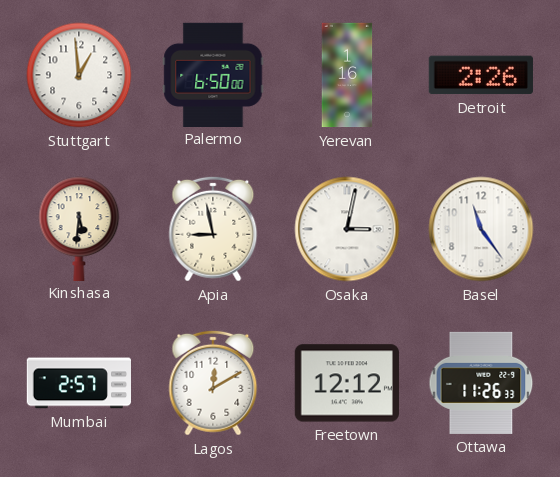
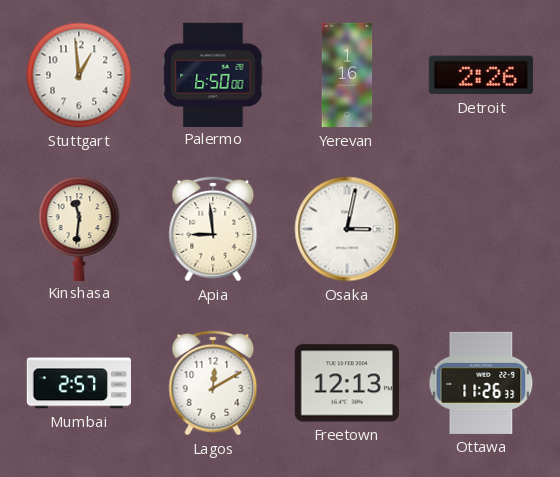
Kinshasa: 5:31 -> 11:31
Apia: 8:58 -> 8:59
Basel: 11:24 -> none
Freetown: 12:12 -> 12:13
